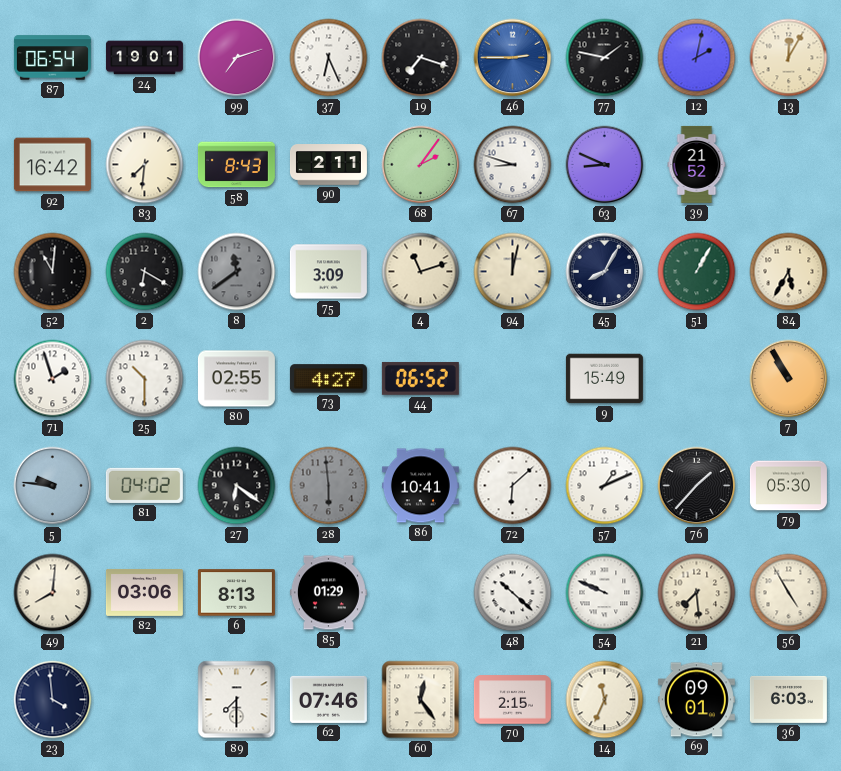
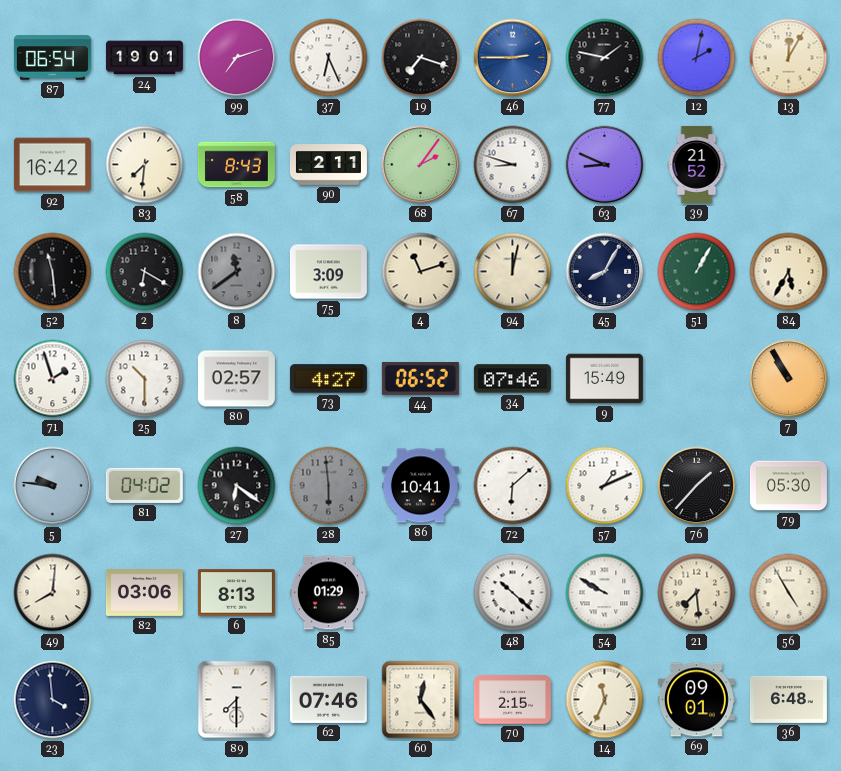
52: 11:01 -> 11:29
80: 02:55 -> 02:57
34: none -> 07:46
54: 9:49 -> 9:50
36: 6:03 -> 6:48
